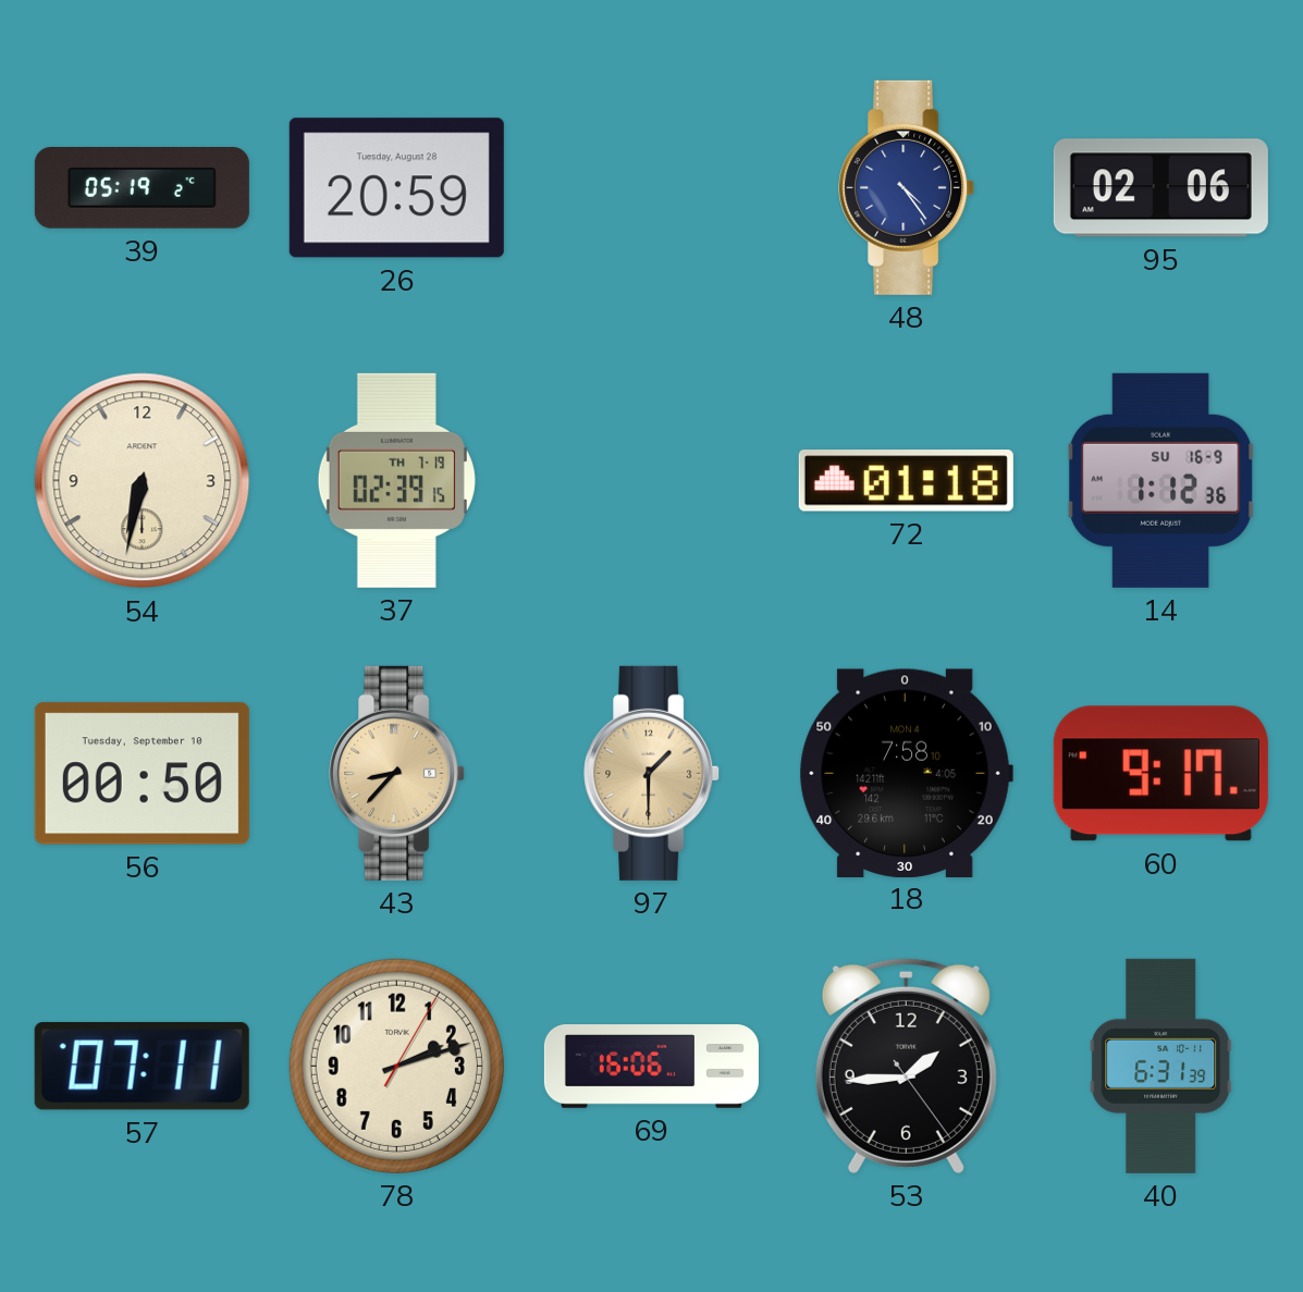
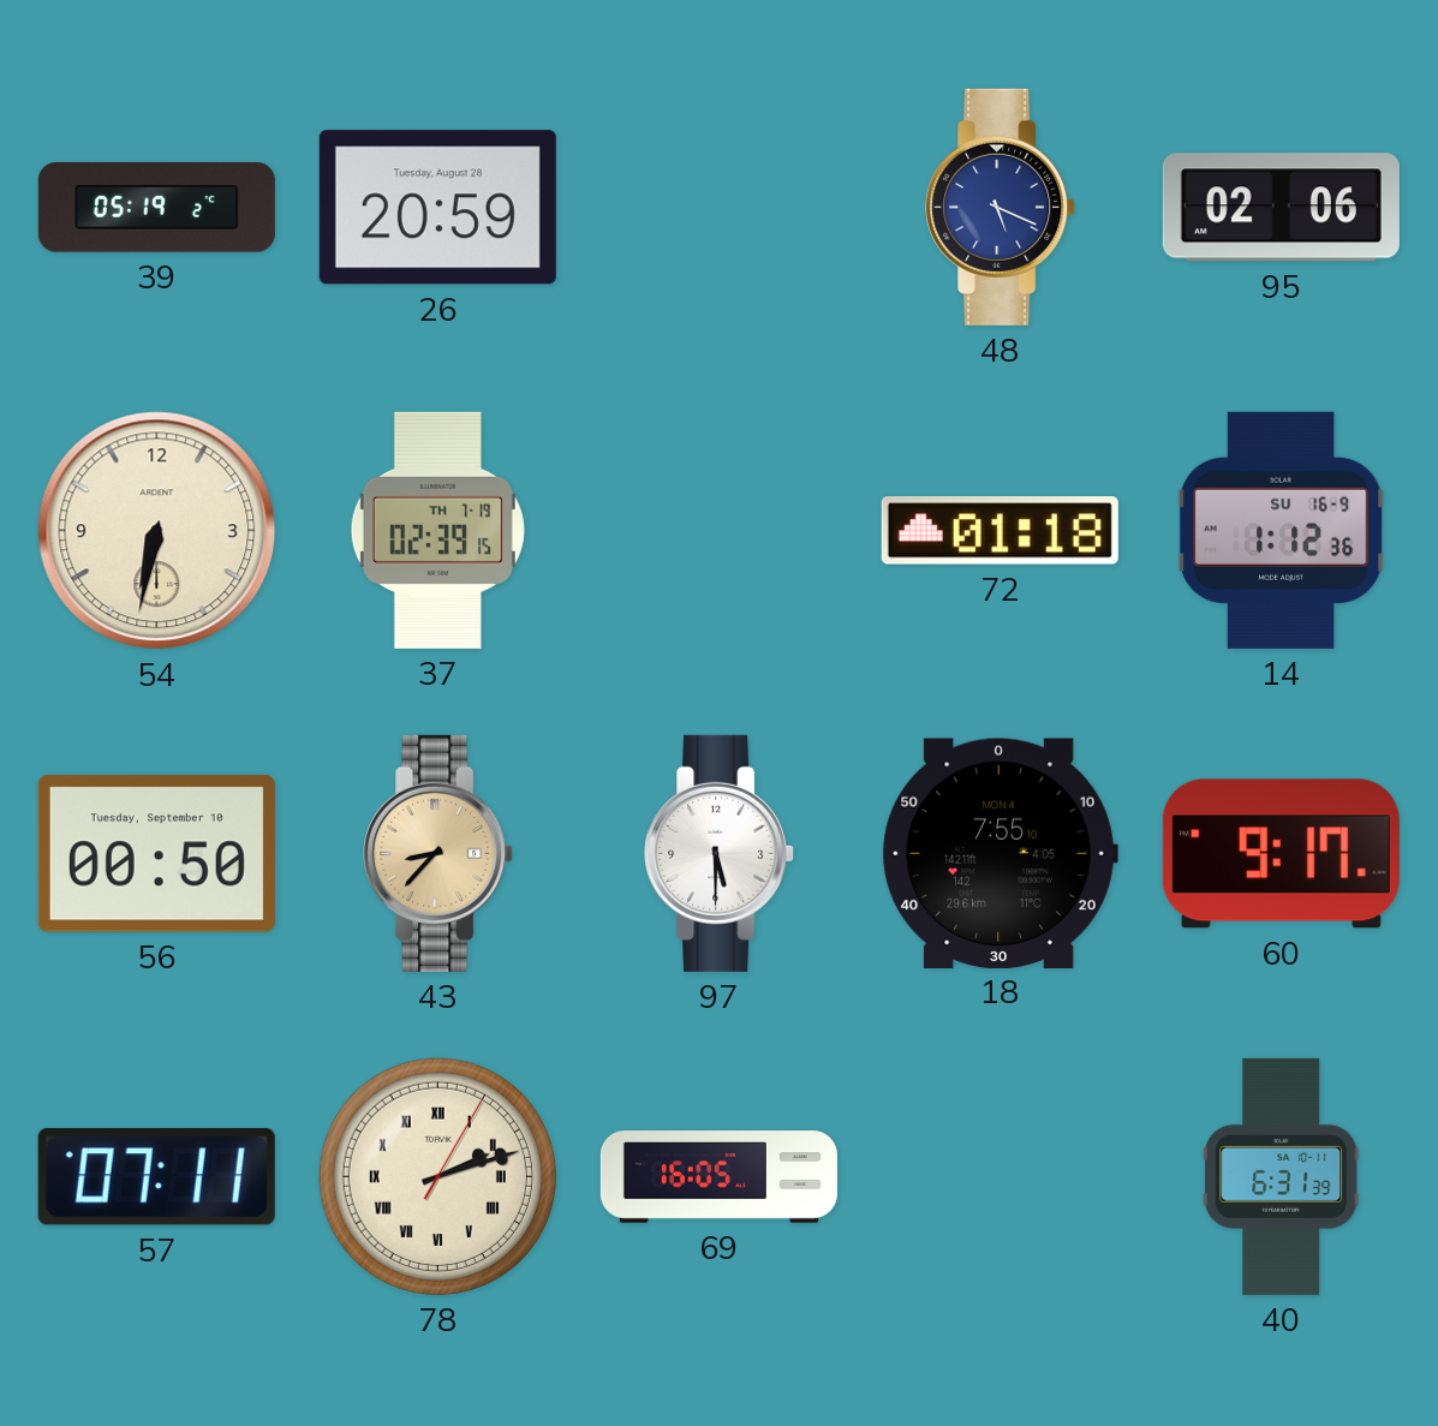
48: 4:24 -> 5:19
97: 1:30 -> 5:30
97 dial: champagne -> white
18: 7:58 -> 7:55
78 numerals: Arabic -> Roman
69: 16:06 -> 16:05
53: 1:44 -> none
